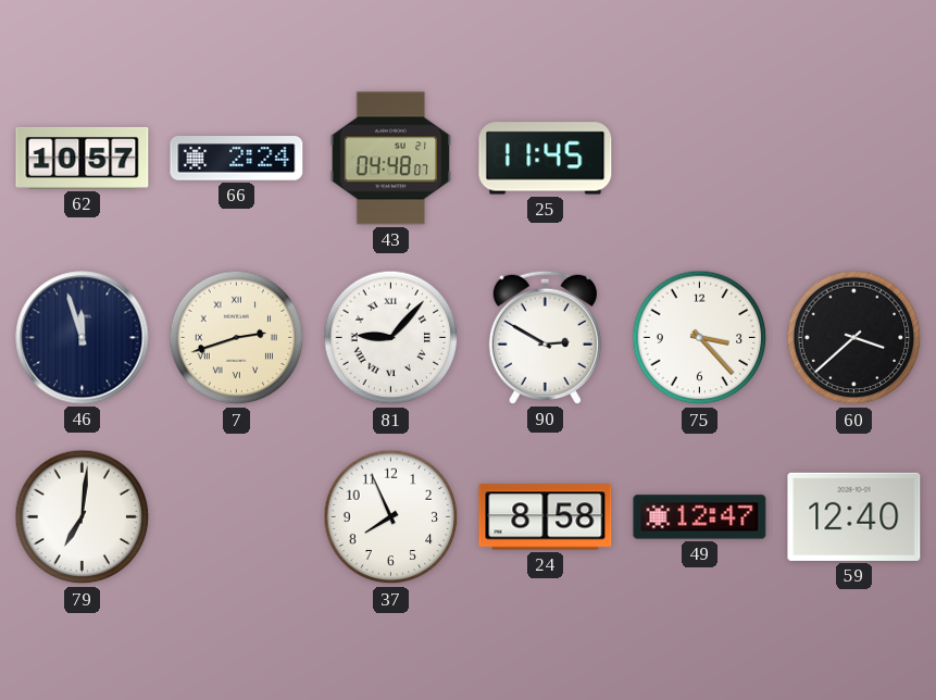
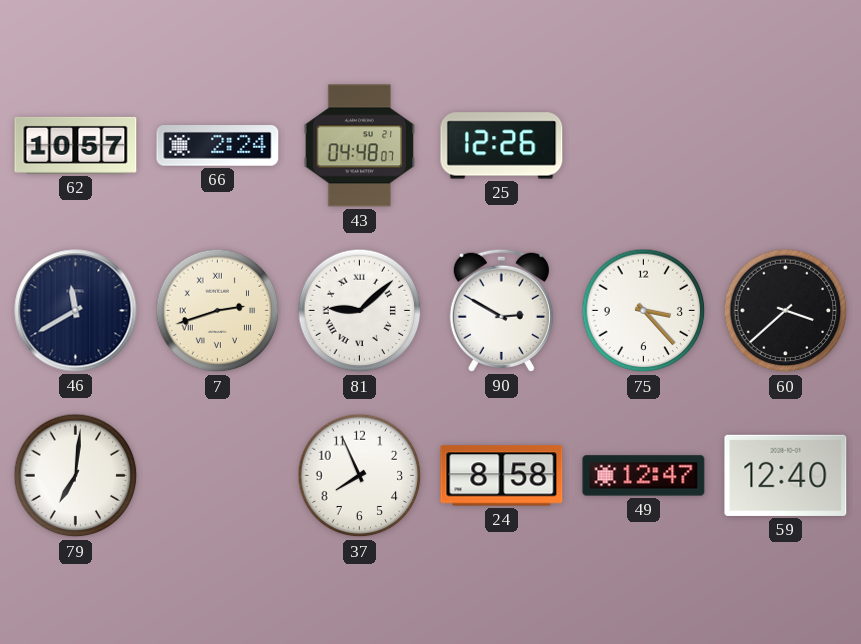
25: 11:45 -> 12:26
46: 11:57 -> 11:40
81: 9:07 -> 9:08
